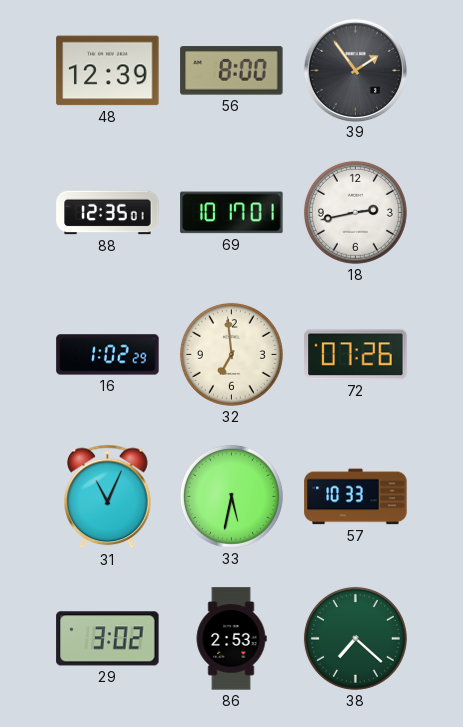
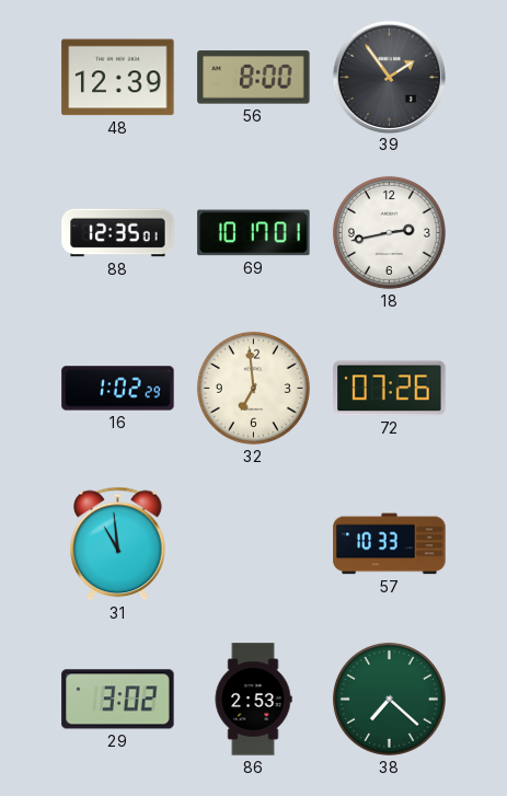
31: 11:04 -> 10:59
33: 5:32 -> none
